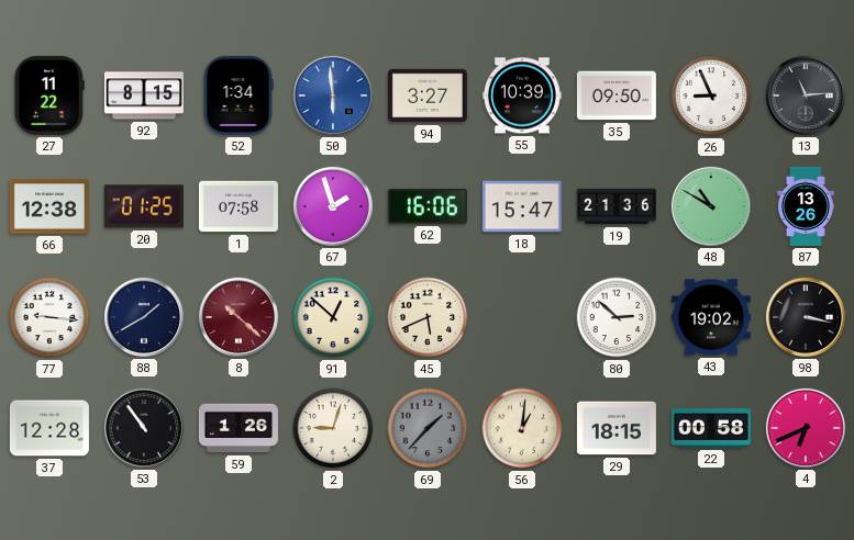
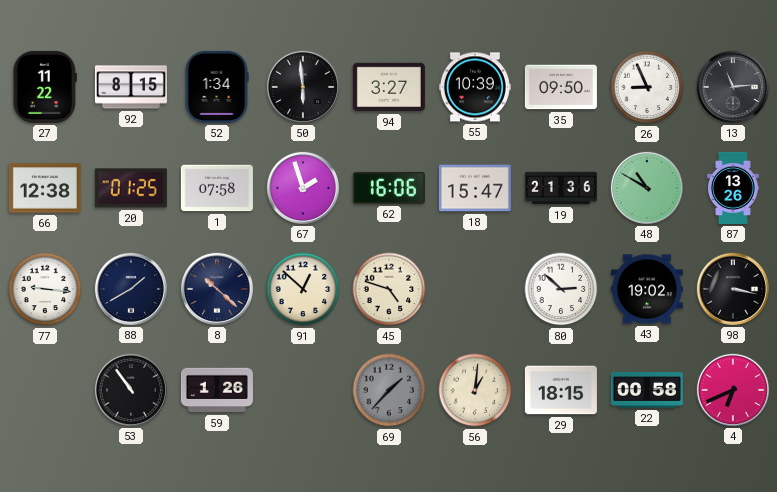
50 dial: blue -> black
8 dial: burgundy -> navy
45: 5:41 -> 4:48
37: 12:28 -> none
2: 9:03 -> none
